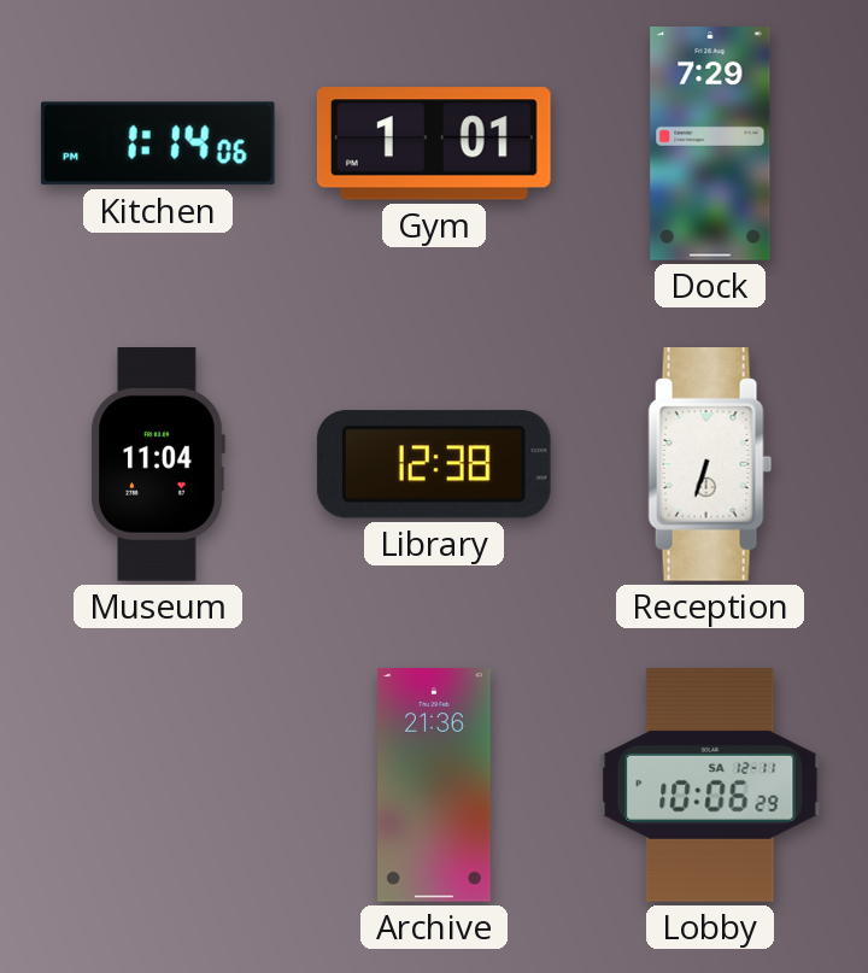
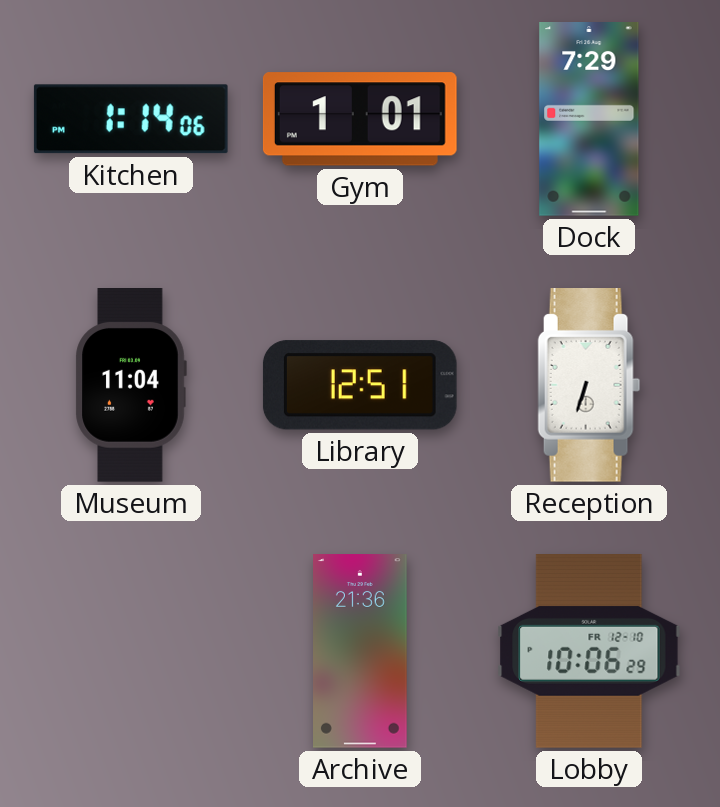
Library: 12:38 -> 12:51
Lobby date: SA 12-11 -> FR 12-10
